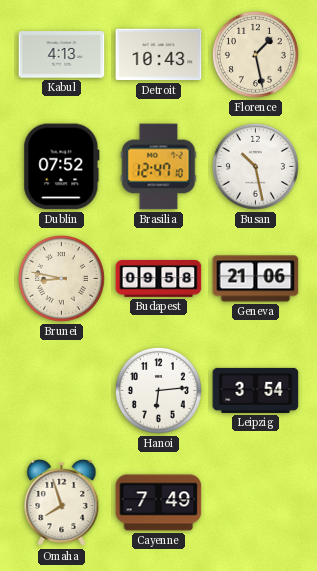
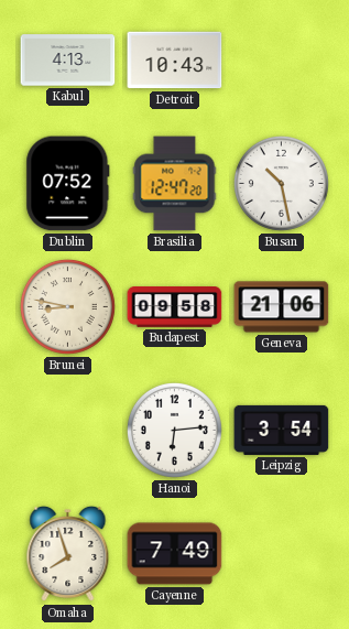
Florence: 1:28 -> none
Brasilia: 12:47:10 -> 12:47:20
